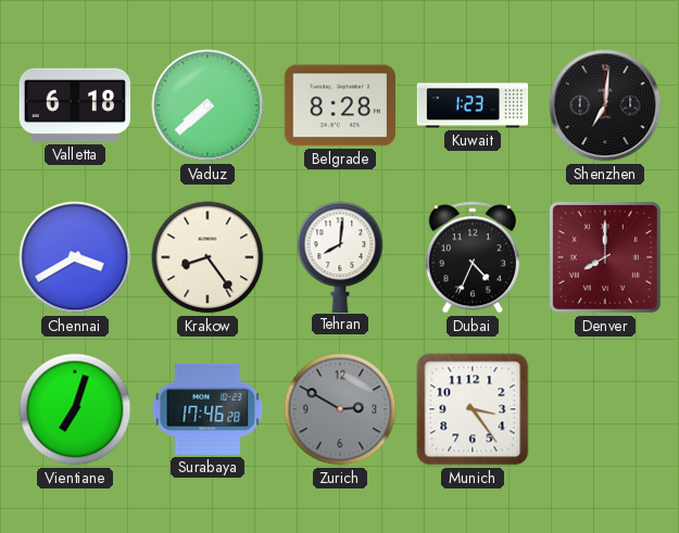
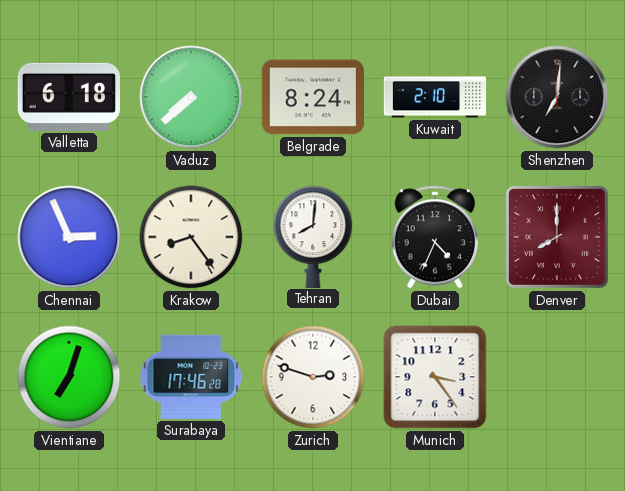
Belgrade: 8:28 -> 8:24
Kuwait: 1:23 -> 2:10
Chennai: 3:40 -> 2:56
Zurich: 2:50 -> 2:48
Zurich dial: grey -> white
